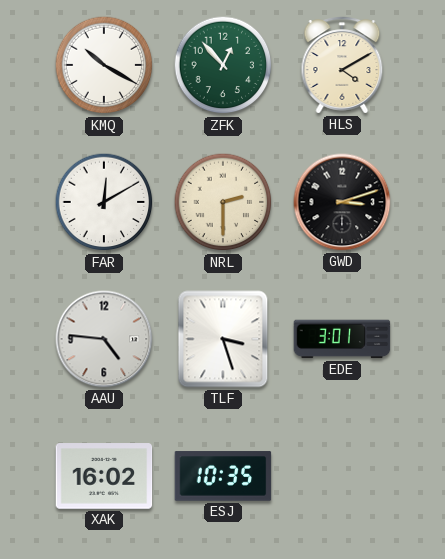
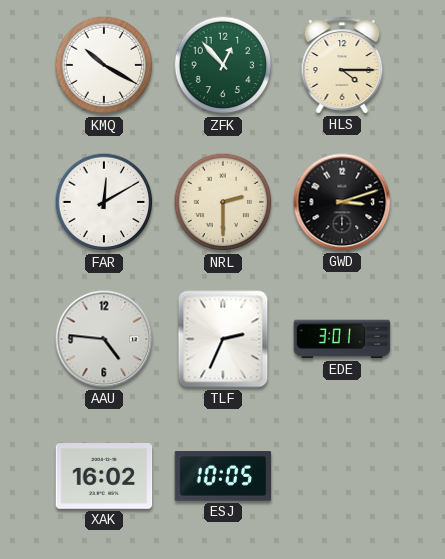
HLS: 4:10 -> 4:15
TLF: 3:27 -> 2:34
ESJ: 10:35 -> 10:05
